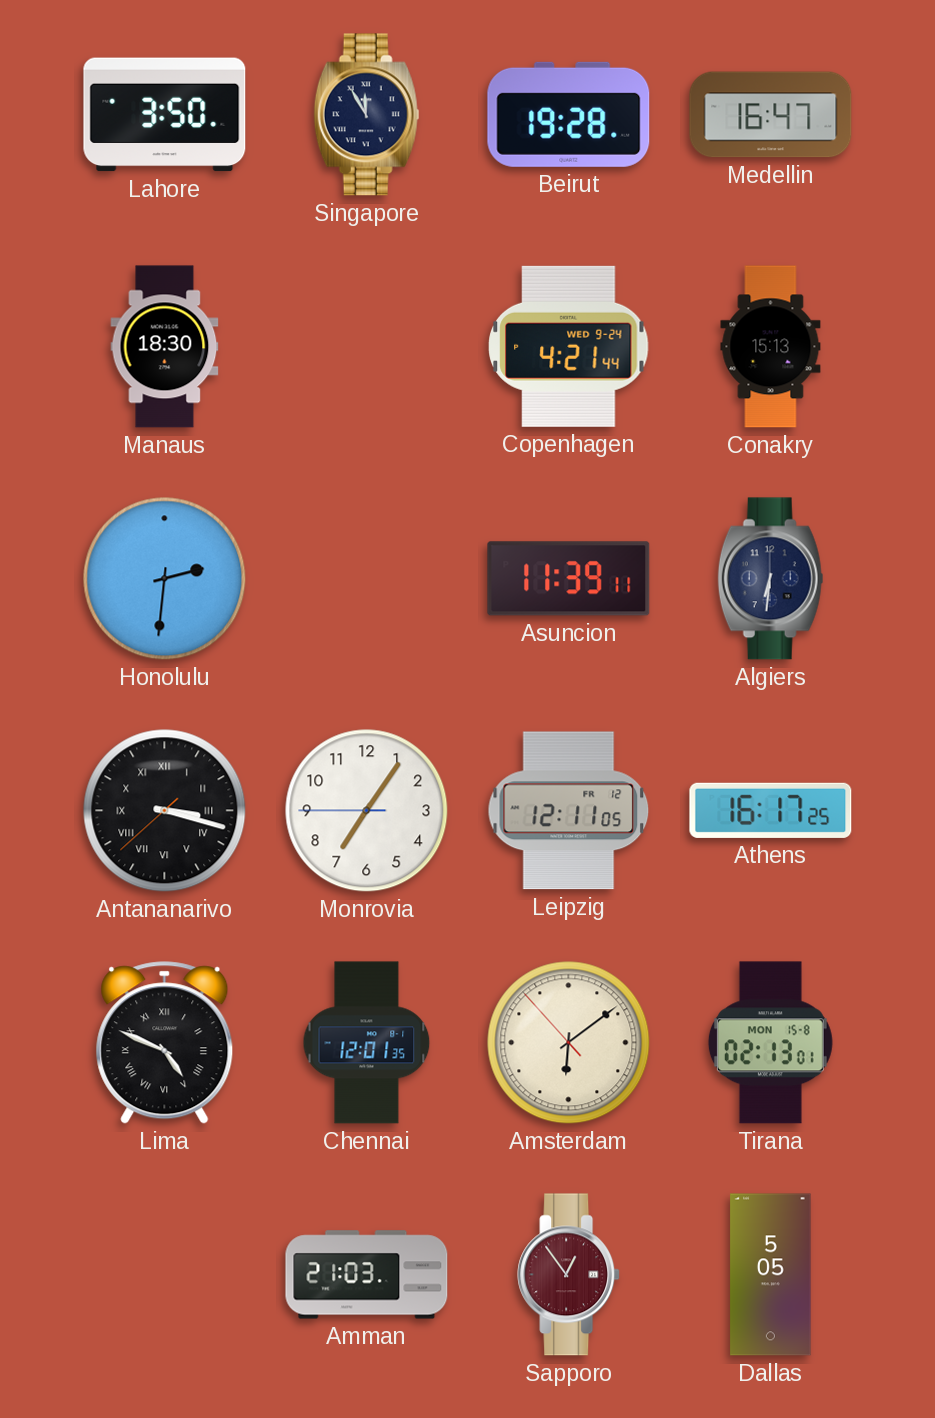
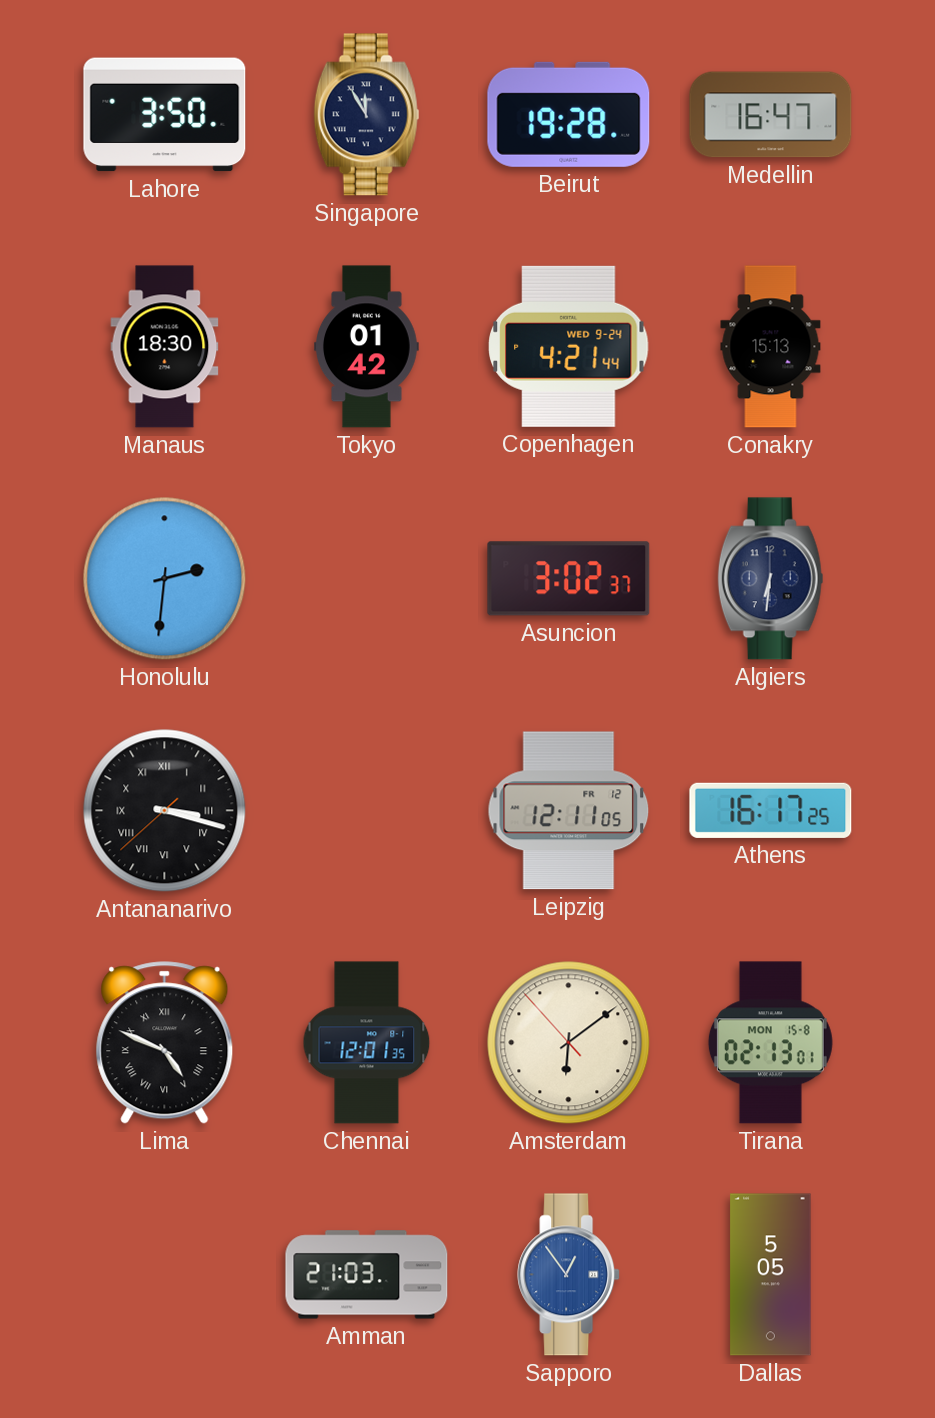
Tokyo: none -> 01:42
Asuncion: 11:39 -> 3:02
Monrovia: 7:05 -> none
Sapporo dial: burgundy -> blue
